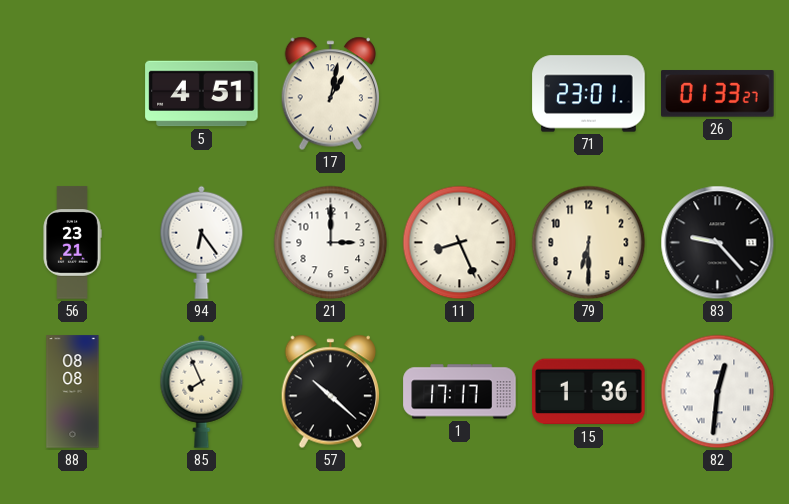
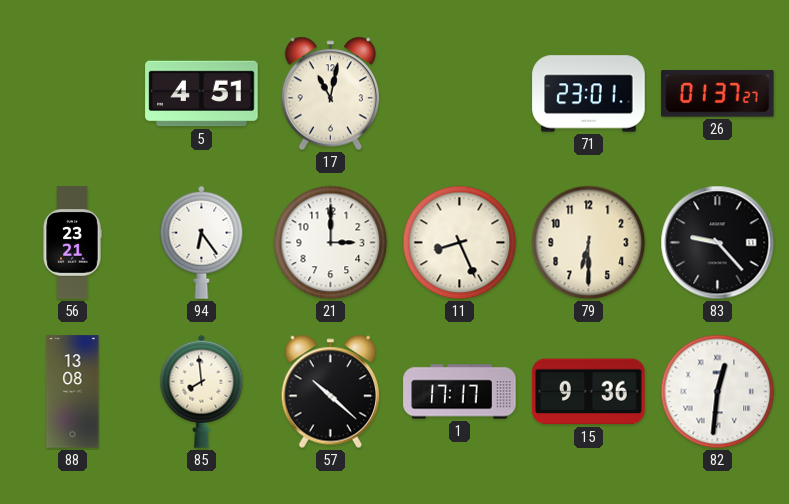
17: 1:02 -> 11:02
26: 01:33 -> 01:37
88: 08:08 -> 13:08
85: 7:56 -> 7:59
15: 1:36 -> 9:36
